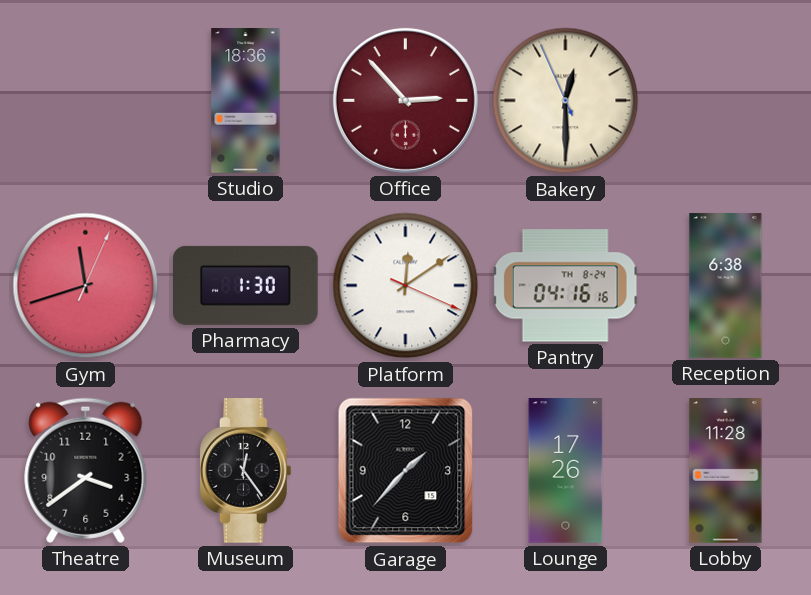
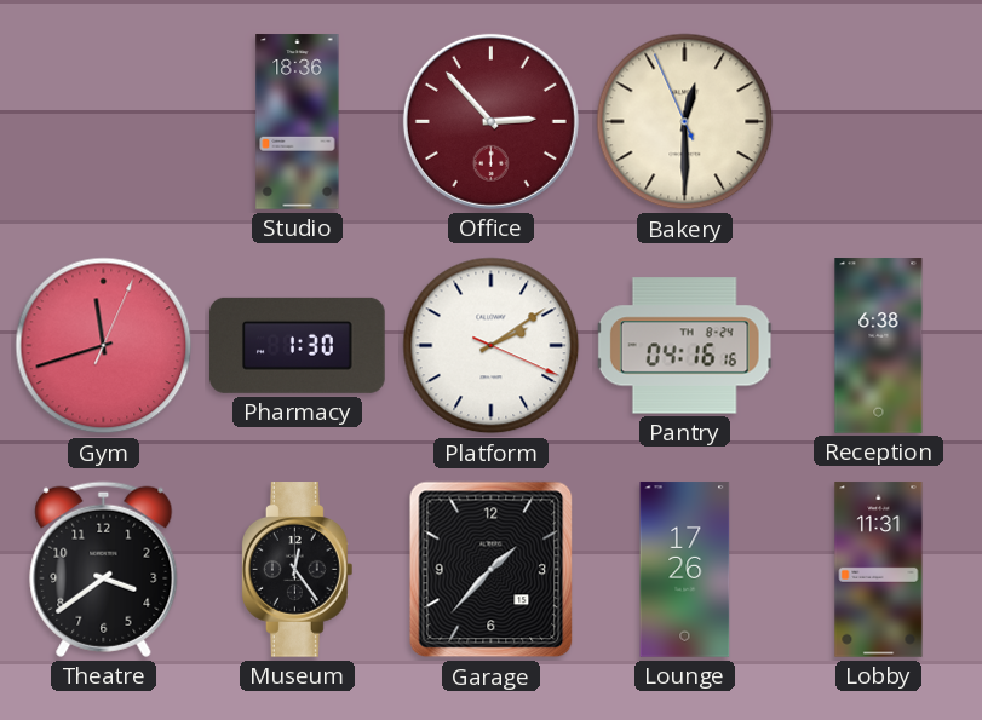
Platform: 12:09 -> 2:09
Lobby: 11:28 -> 11:31
